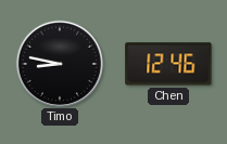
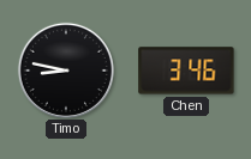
Chen: 12:46 -> 3:46
